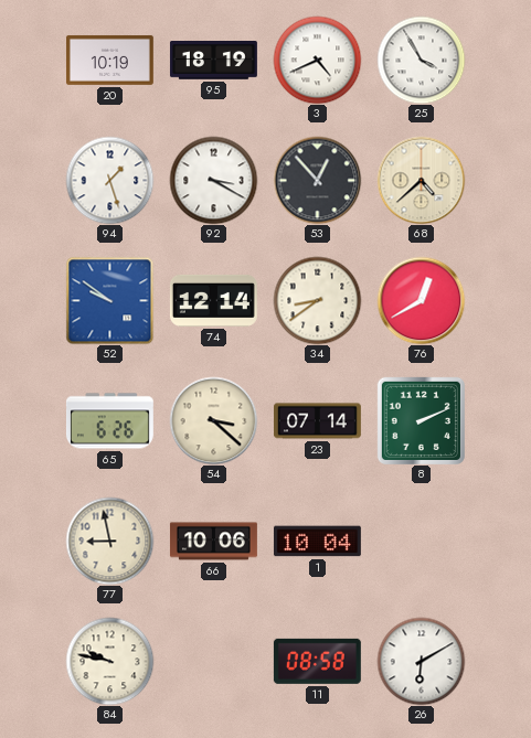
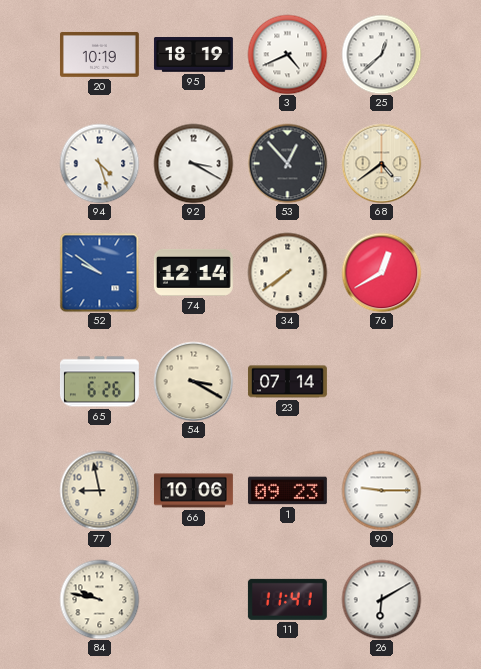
25: 3:55 -> 12:38
94: 1:27 -> 4:27
68: 4:38 -> 4:39
34: 8:39 -> 7:39
54: 3:22 -> 3:20
8: 2:11 -> none
1: 10:04 -> 09:23
90: none -> 9:15
11: 08:58 -> 11:41
